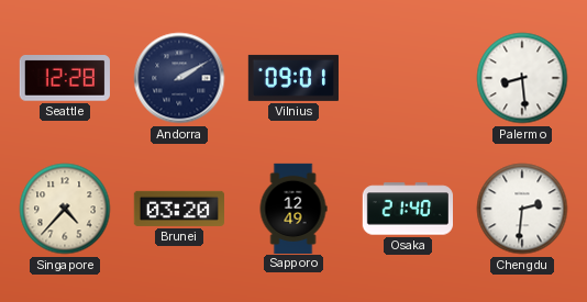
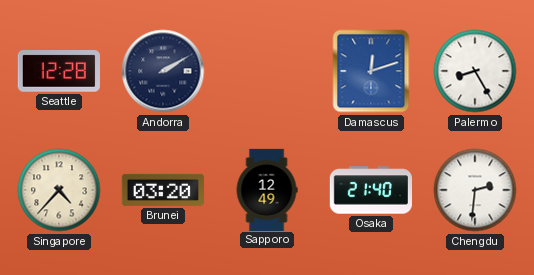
Vilnius: 09:01 -> none
Damascus: none -> 12:12
Palermo: 8:29 -> 8:25
